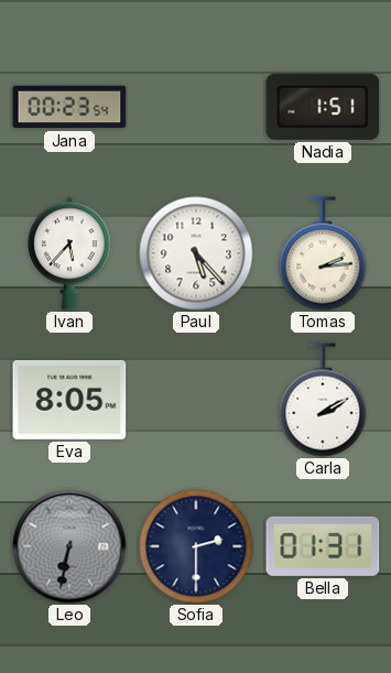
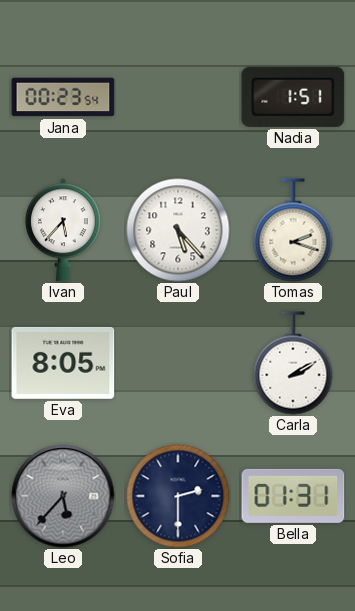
Tomas: 2:14 -> 2:18
Leo: 6:32 -> 5:37
